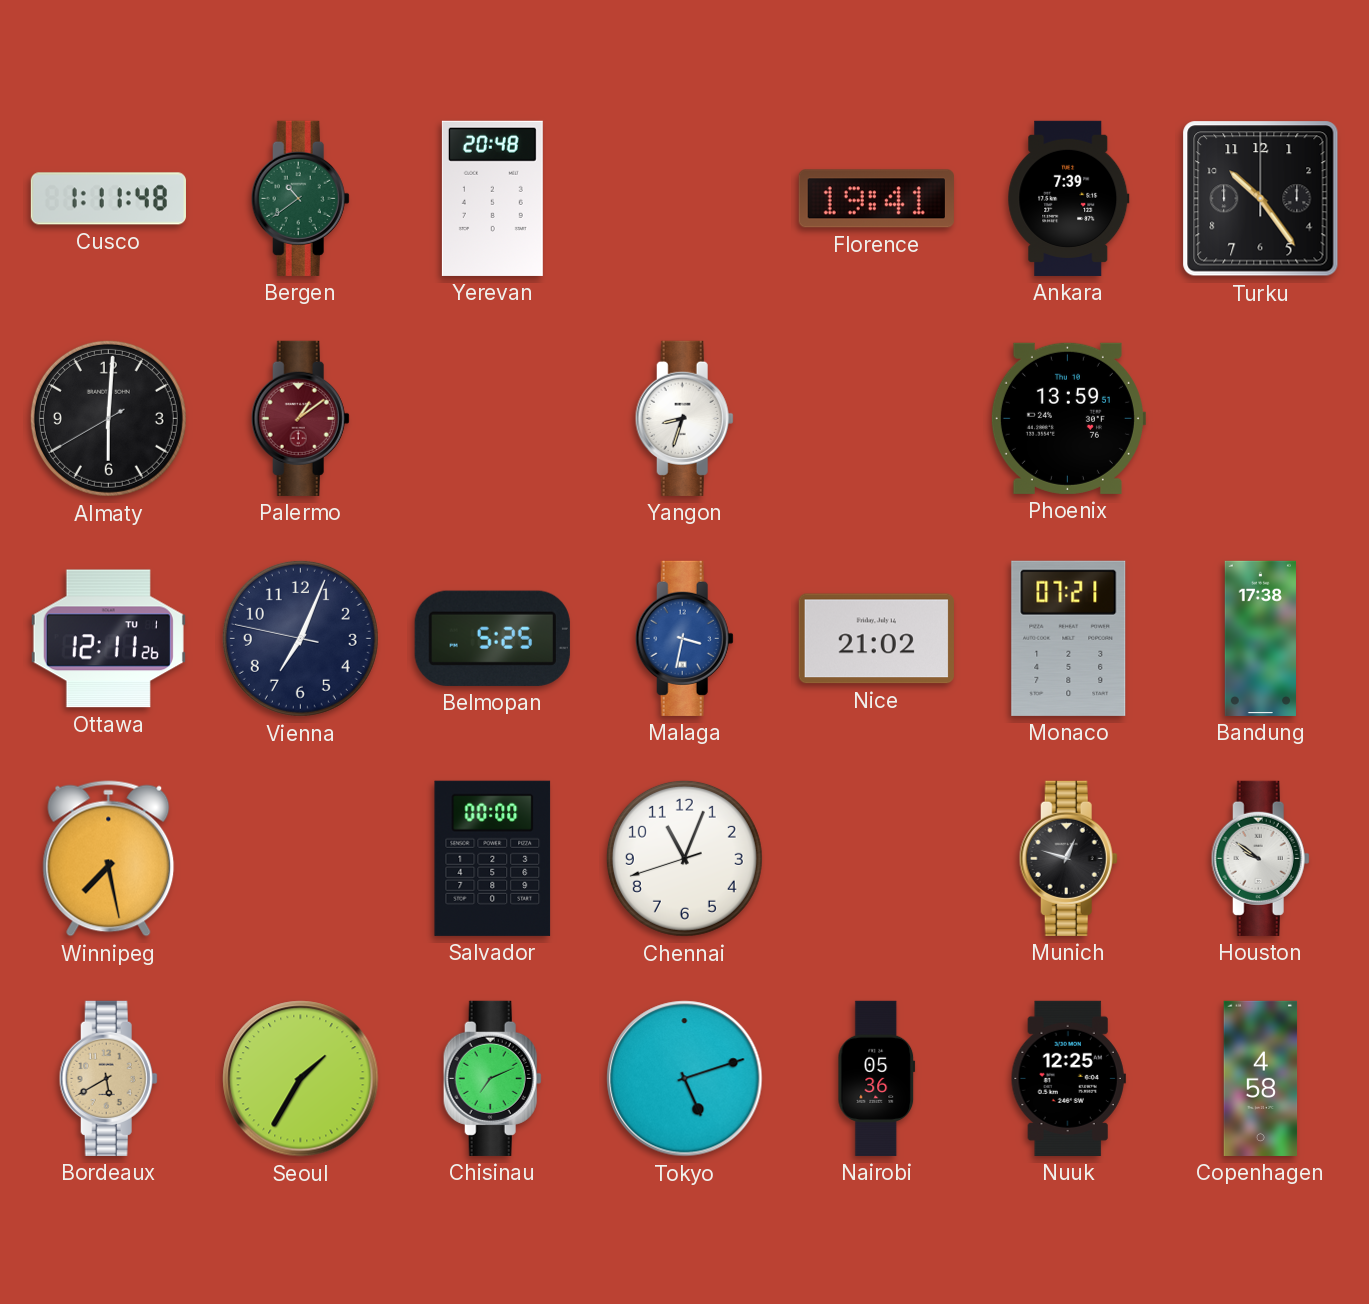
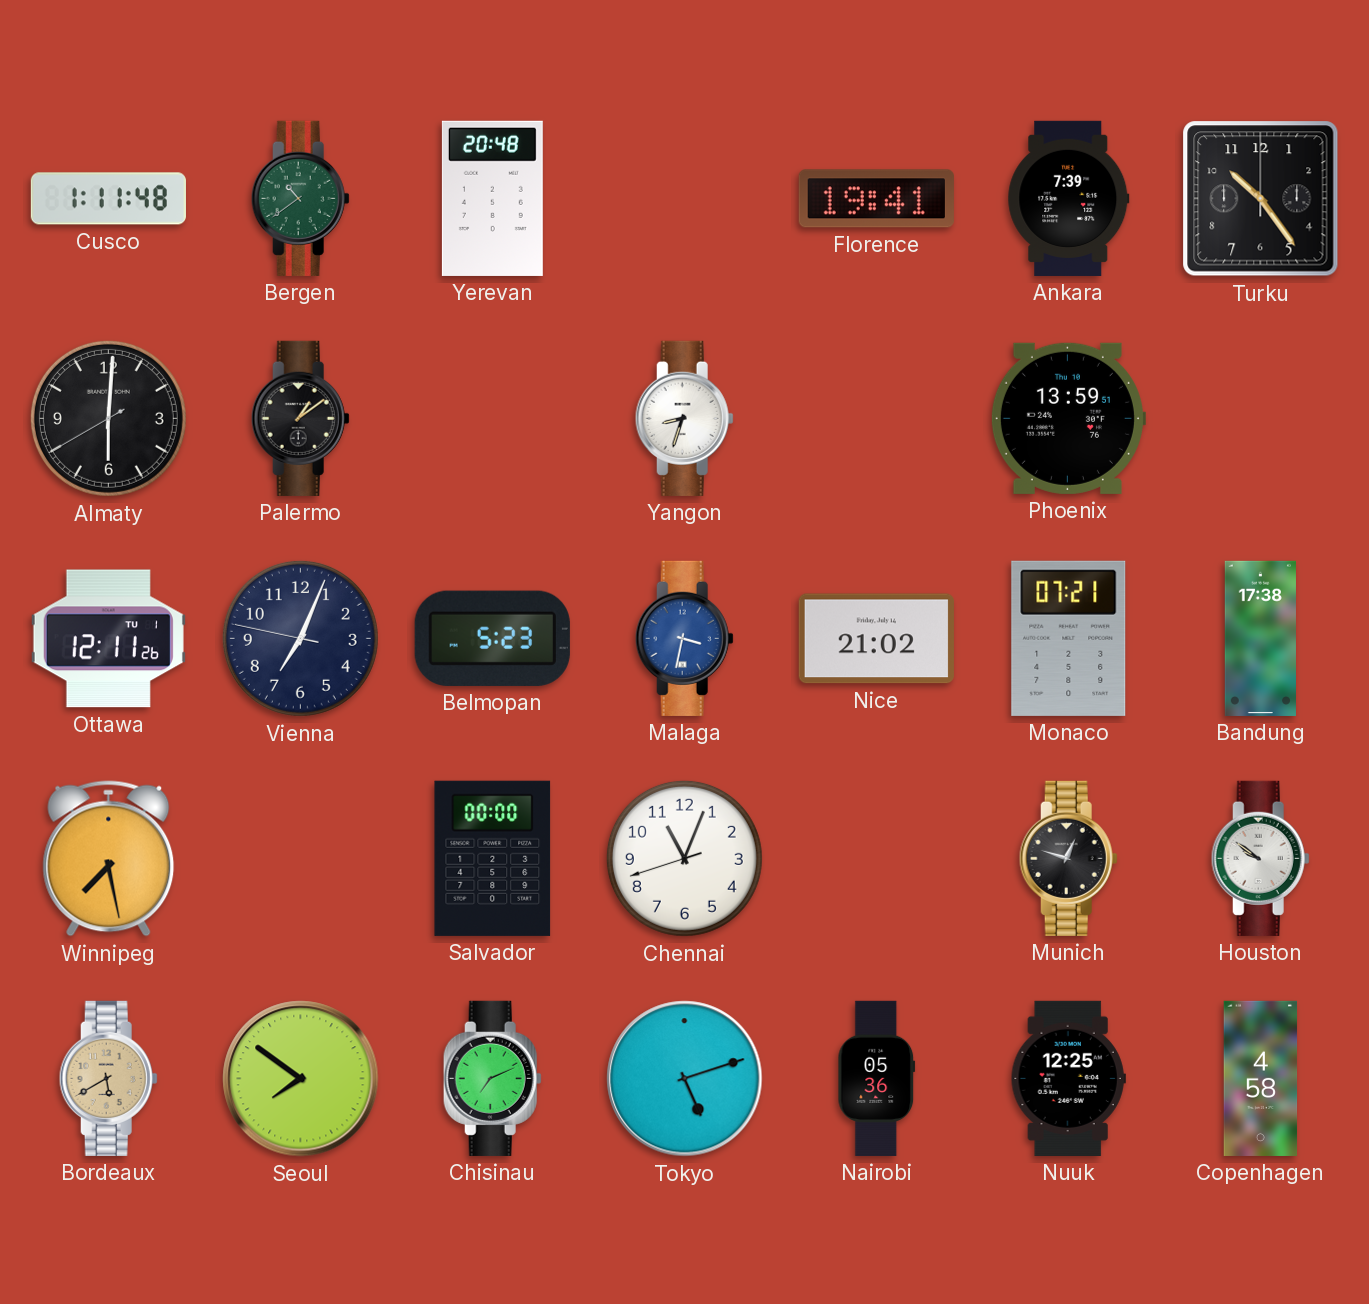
Palermo dial: burgundy -> black
Belmopan: 5:25 -> 5:23
Seoul: 1:35 -> 7:51
